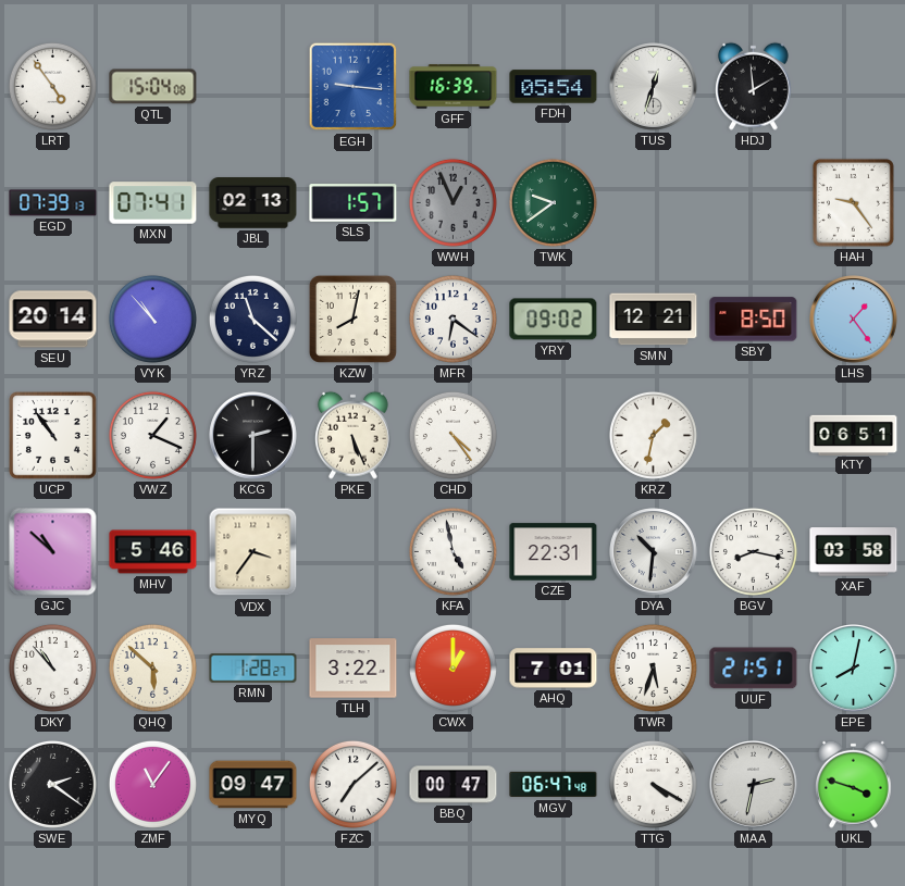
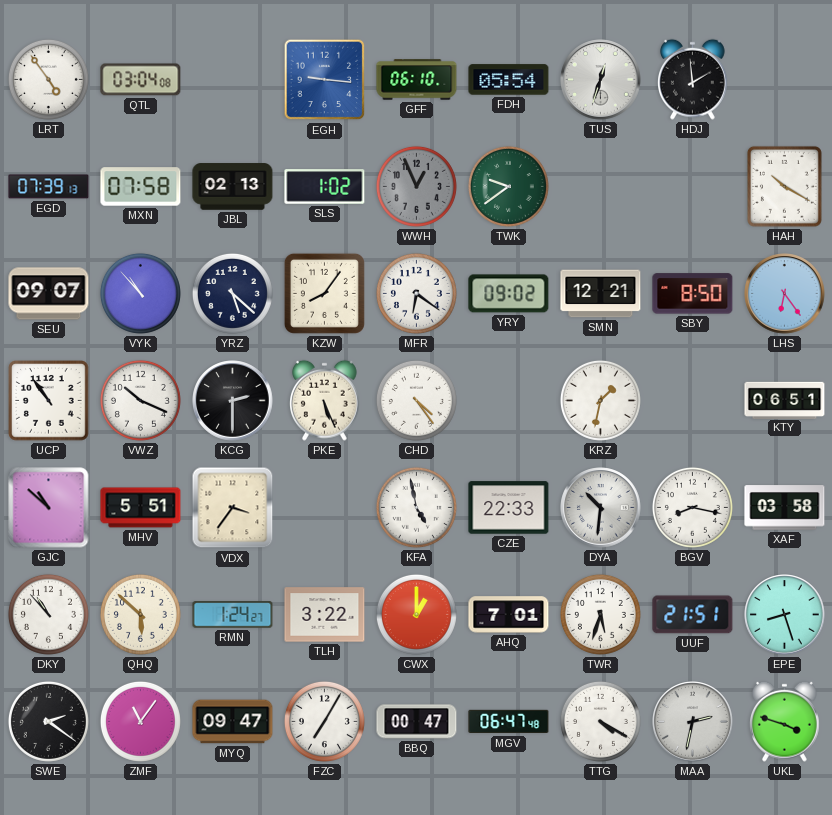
QTL: 15:04 -> 03:04
GFF: 16:39 -> 06:10
MXN: 07:41 -> 07:58
SLS: 1:57 -> 1:02
HAH: 9:24 -> 10:20
SEU: 20:14 -> 09:07
YRZ: 11:22 -> 5:22
KZW: 8:02 -> 8:06
LHS: 1:24 -> 6:24
VWZ: 1:19 -> 10:19
MHV: 5:46 -> 5:51
CZE: 22:31 -> 22:33
RMN: 1:28 -> 1:24
EPE: 8:02 -> 8:27
FZC: 7:08 -> 7:05
